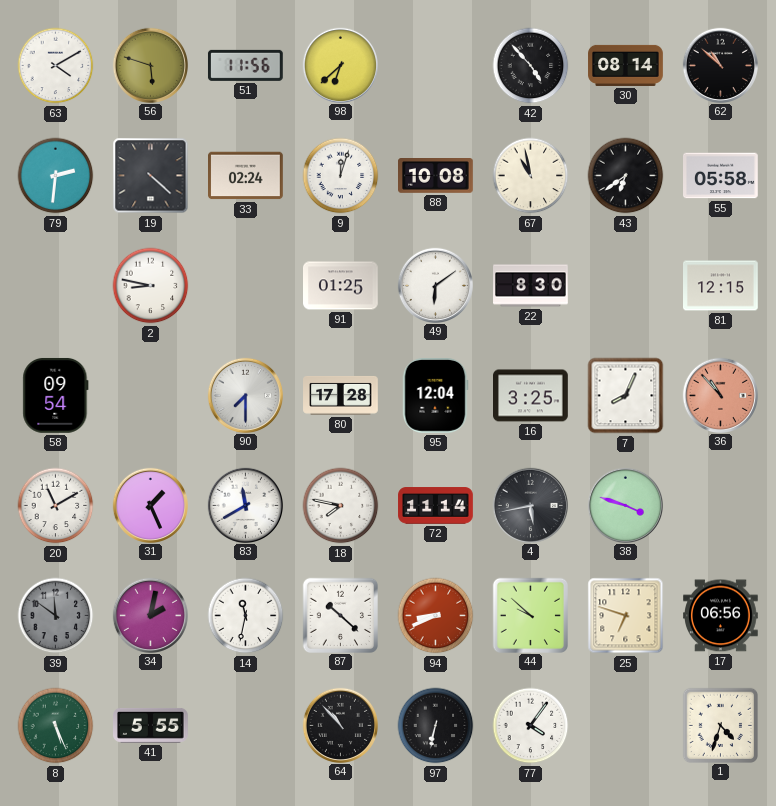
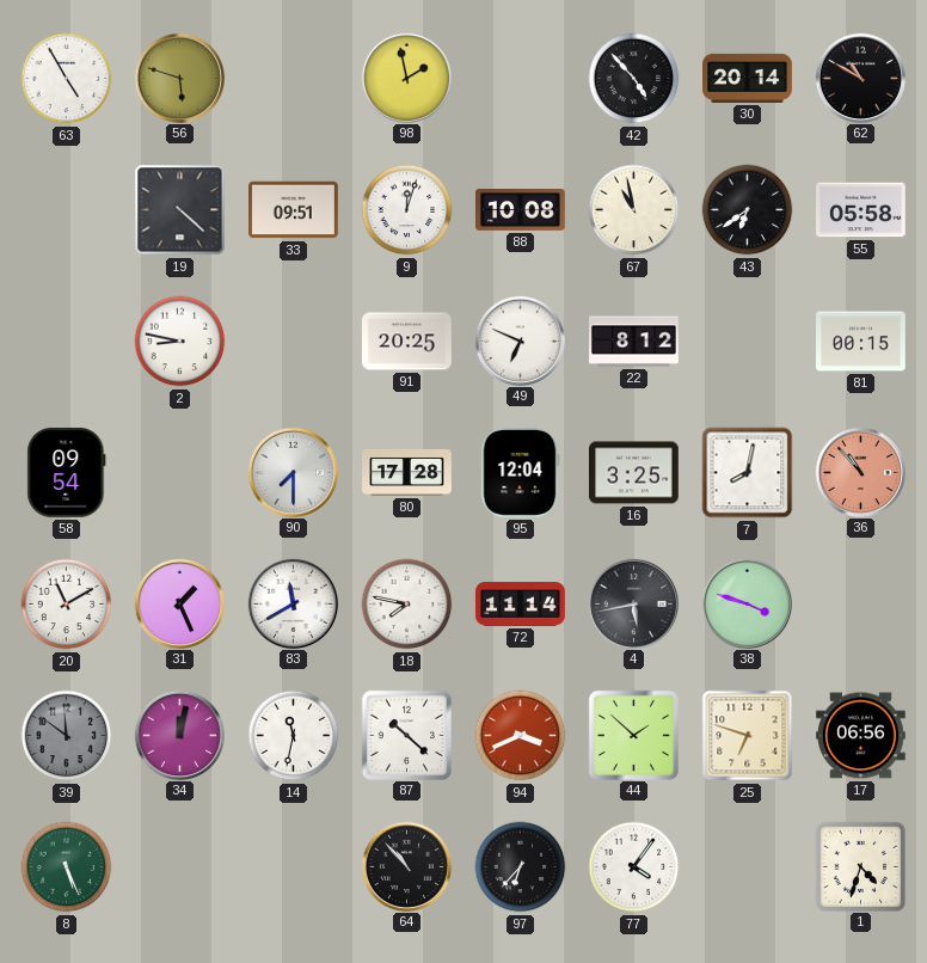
63: 4:10 -> 4:55
51: 11:56 -> none
98: 6:38 -> 1:58
30: 08:14 -> 20:14
62: 10:52 -> 10:50
79: 2:31 -> none
33: 02:24 -> 09:51
91: 01:25 -> 20:25
49: 6:09 -> 6:49
22: 8:30 -> 8:12
81: 12:15 -> 00:15
7: 8:04 -> 8:02
34: 2:02 -> 12:02
94: 8:41 -> 3:41
44: 9:52 -> 1:52
41: 5:55 -> none
97: 6:32 -> 6:37
